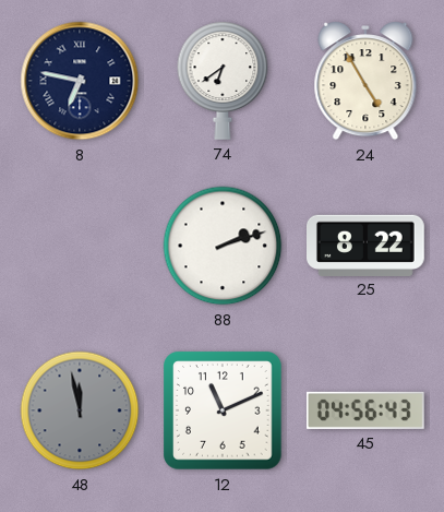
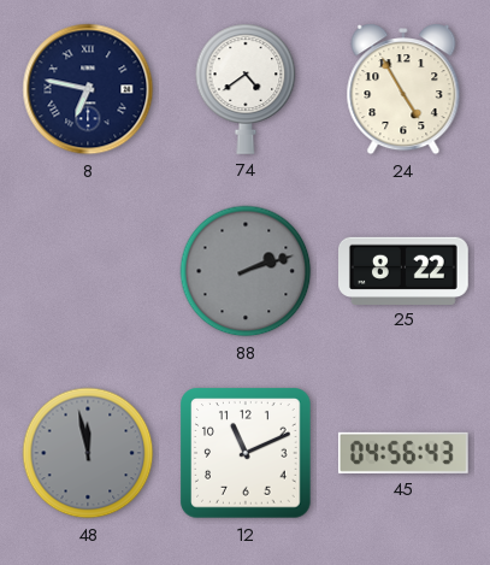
74: 6:39 -> 4:39
88 dial: white -> grey
